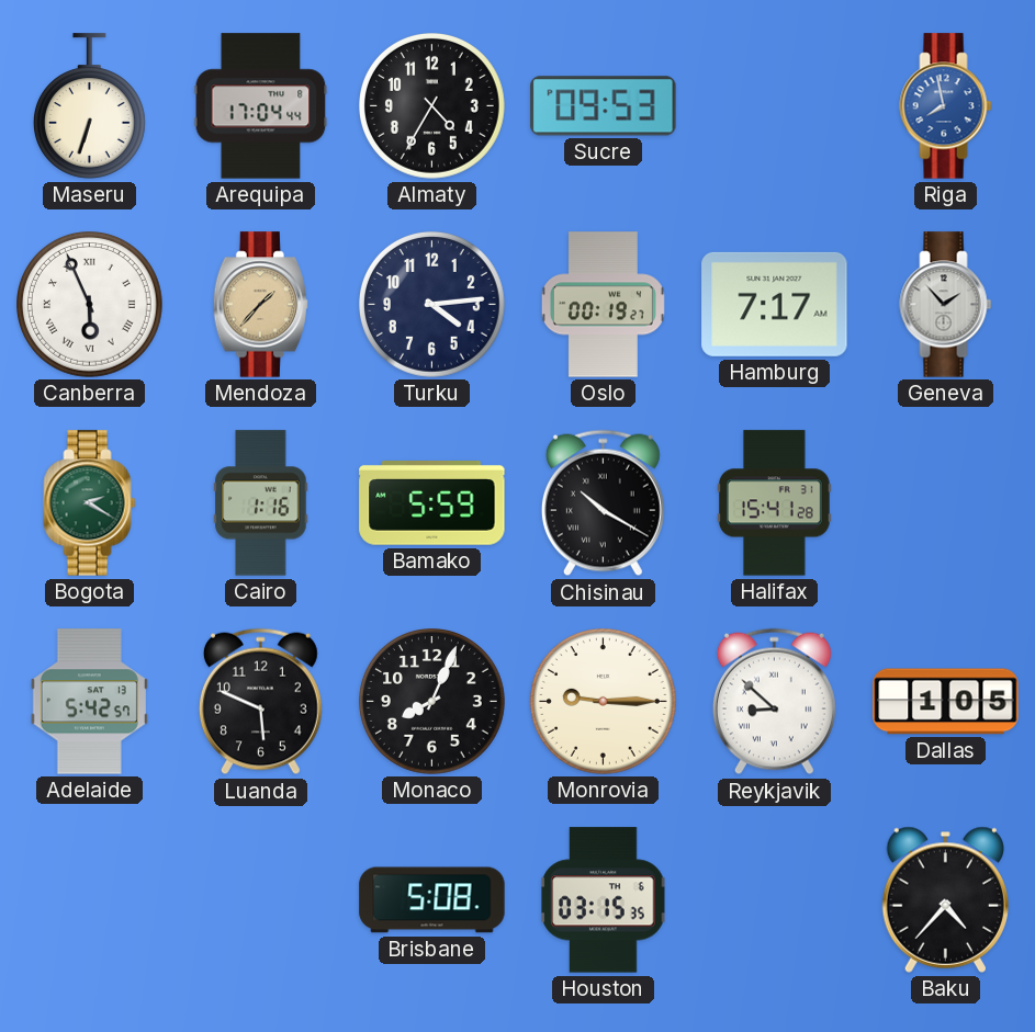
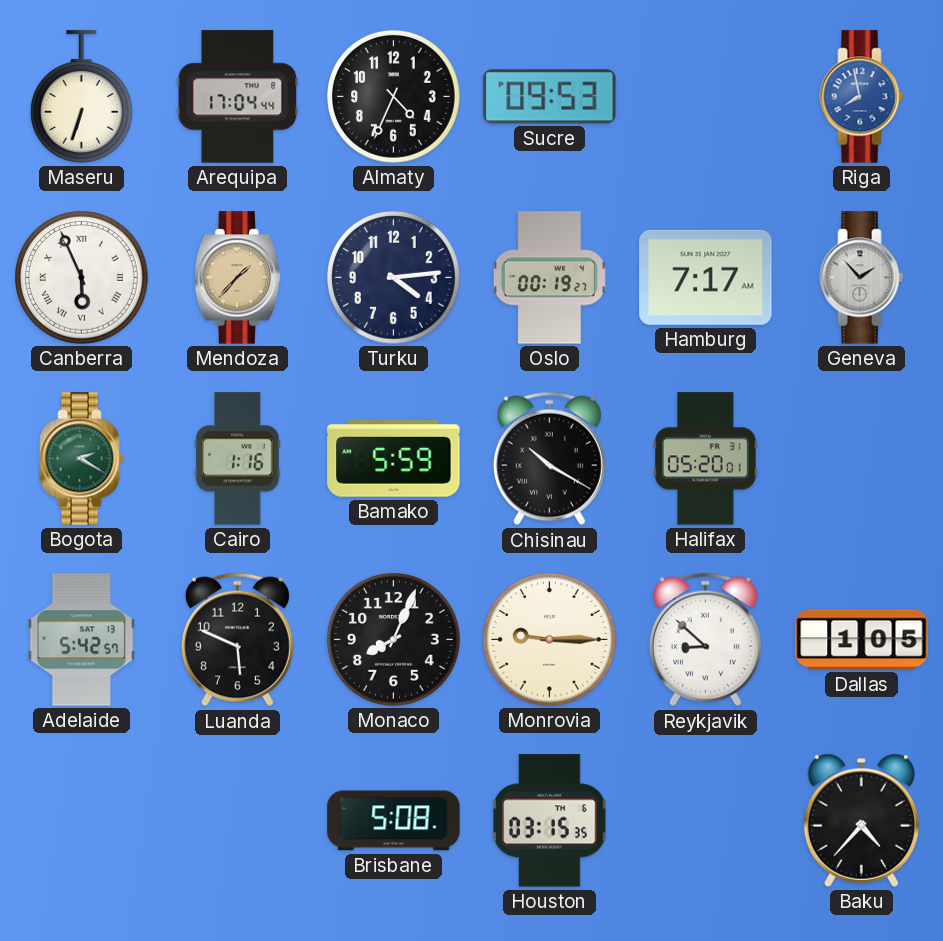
Almaty: 4:35 -> 4:34
Halifax: 15:41 -> 05:20
